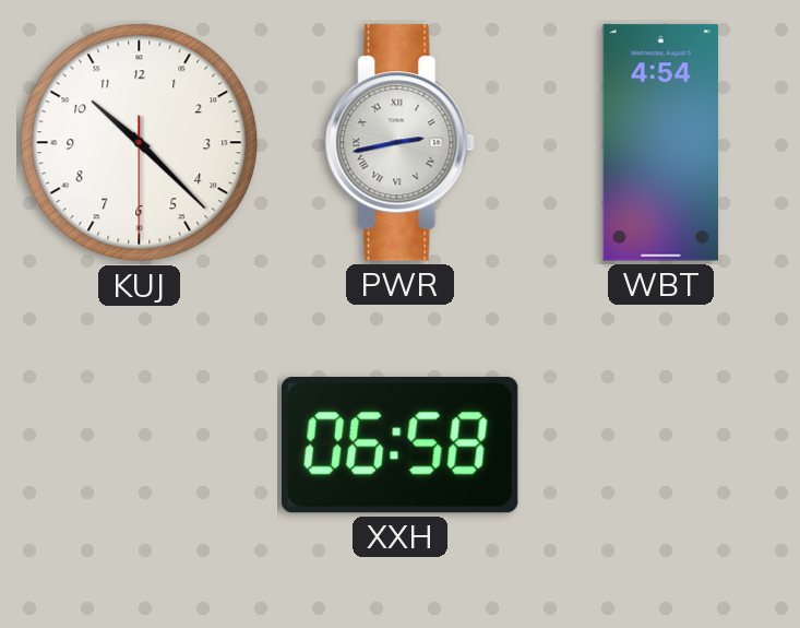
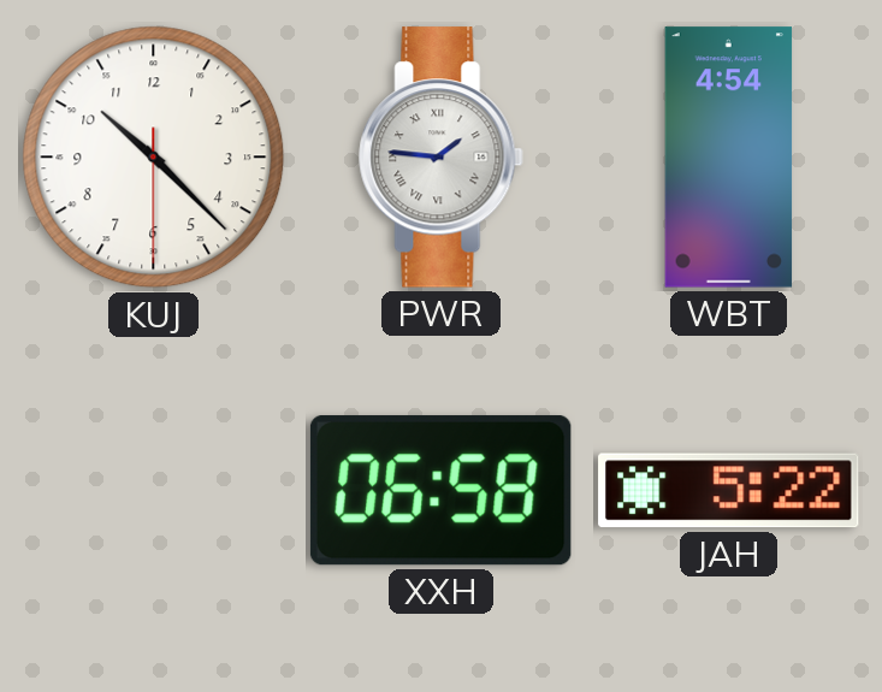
PWR: 2:43 -> 1:46
JAH: none -> 5:22
